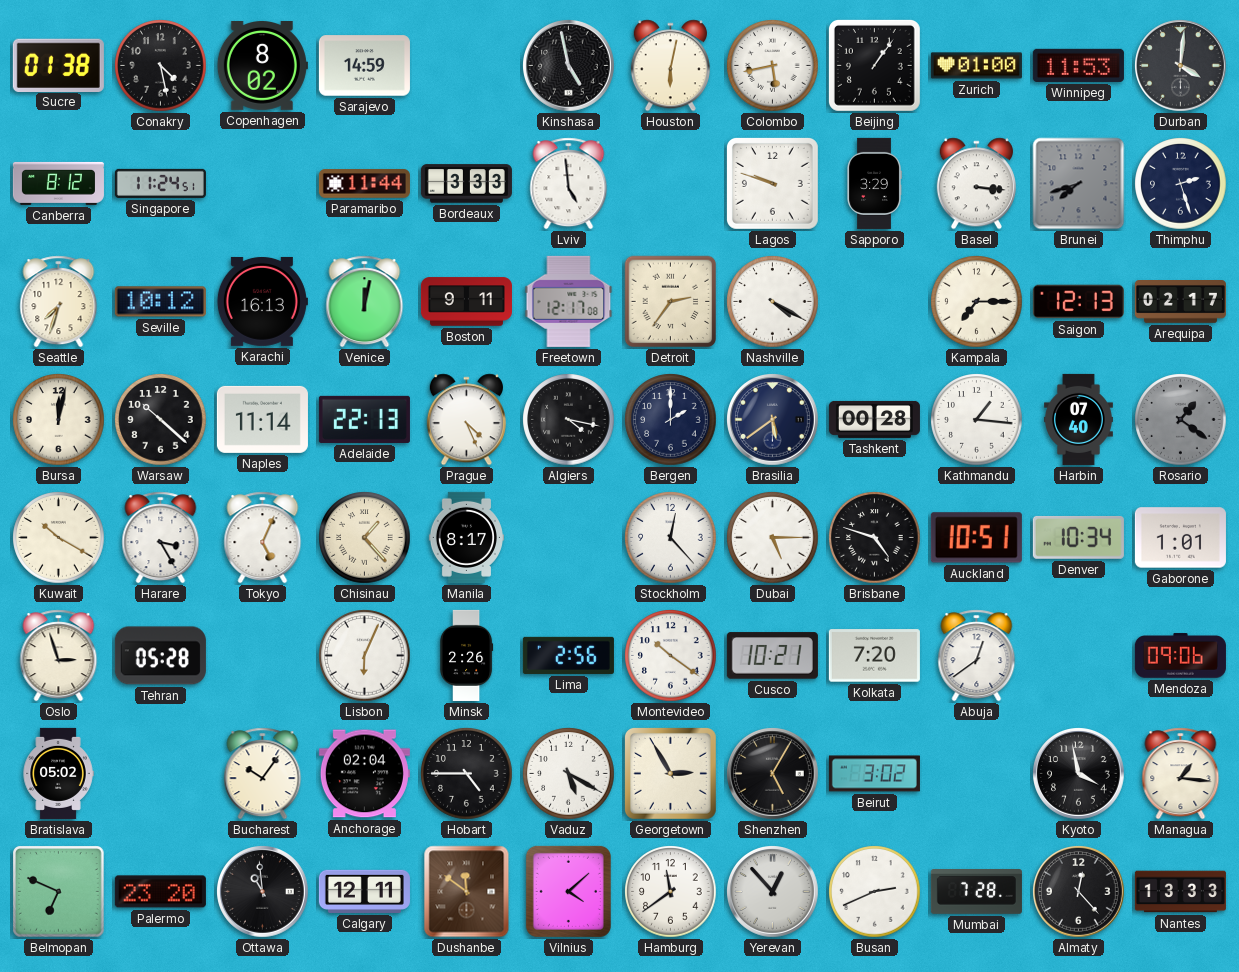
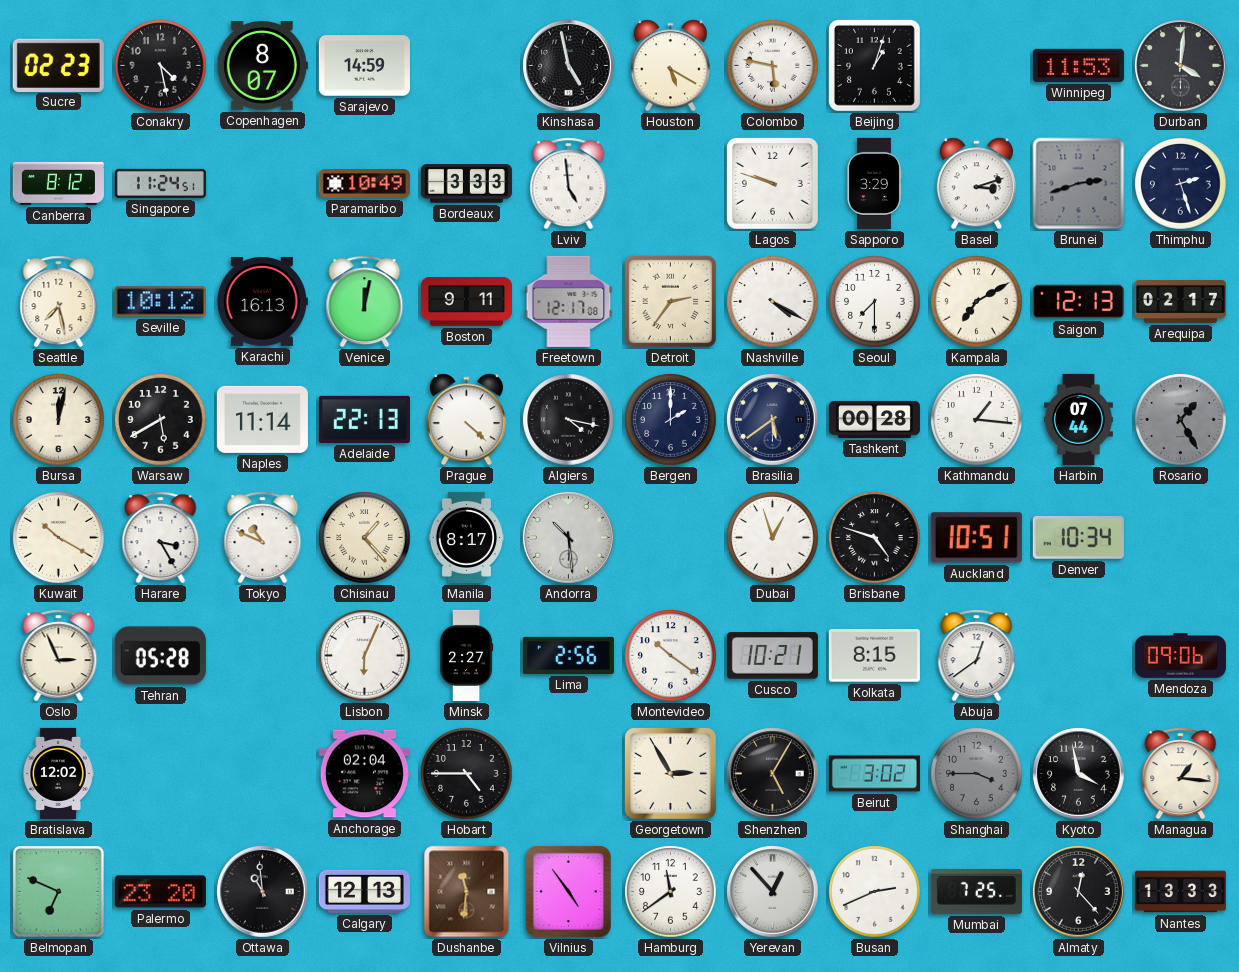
Sucre: 01:38 -> 02:23
Copenhagen: 8:02 -> 8:07
Houston: 6:02 -> 5:20
Colombo: 5:43 -> 5:47
Beijing: 1:06 -> 1:03
Zurich: 01:00 -> none
Paramaribo: 11:44 -> 10:49
Basel: 3:16 -> 3:12
Brunei: 7:42 -> 2:42
Seattle: 7:33 -> 7:28
Seoul: none -> 7:30
Kampala: 7:15 -> 7:10
Warsaw: 10:22 -> 5:40
Prague: 4:26 -> 4:22
Harbin: 07:40 -> 07:44
Rosario: 1:21 -> 1:25
Tokyo: 5:04 -> 10:49
Andorra: none -> 10:29
Stockholm: 12:23 -> none
Dubai: 5:15 -> 12:57
Gaborone: 1:01 -> none
Oslo: 2:57 -> 2:56
Minsk: 2:26 -> 2:27
Kolkata: 7:20 -> 8:15
Bratislava: 05:02 -> 12:02
Bucharest: 10:06 -> none
Vaduz: 5:20 -> none
Shanghai: none -> 3:45
Calgary: 12:11 -> 12:13
Dushanbe: 11:51 -> 11:31
Vilnius: 4:08 -> 4:54
Mumbai: 7:28 -> 7:25
